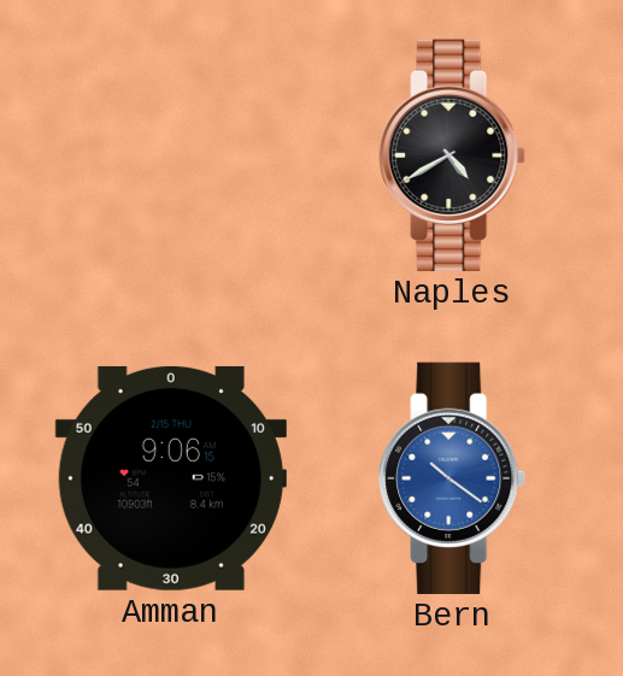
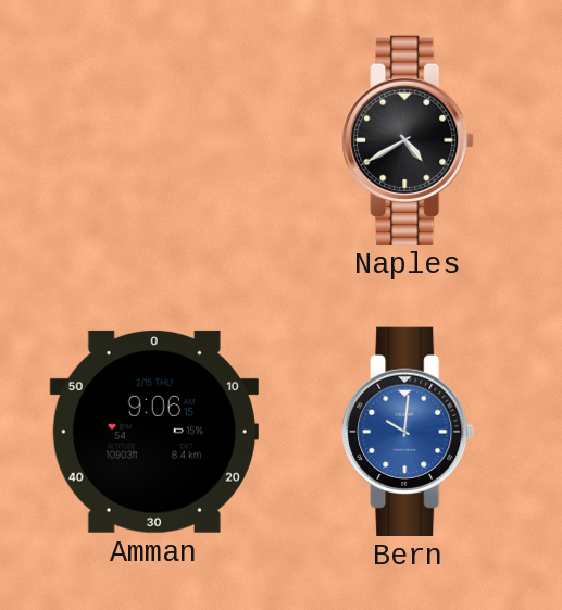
Bern: 10:21 -> 10:01
